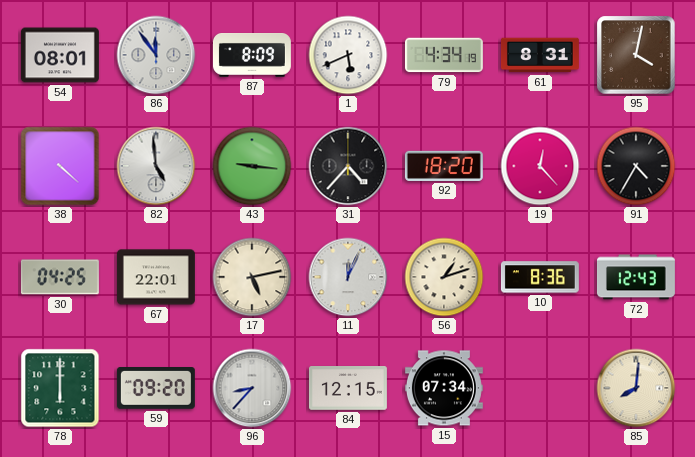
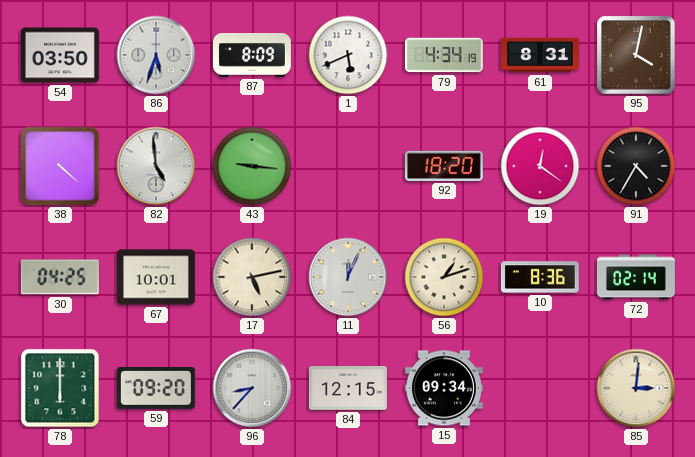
54: 08:01 -> 03:50
86: 11:54 -> 5:33
31: 4:37 -> none
19: 12:23 -> 12:21
67: 22:01 -> 10:01
72: 12:43 -> 02:14
15: 07:34 -> 09:34
85: 8:01 -> 3:01
